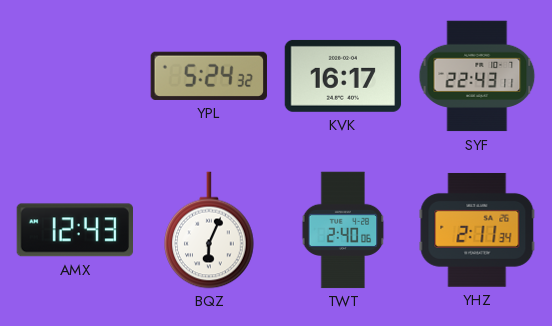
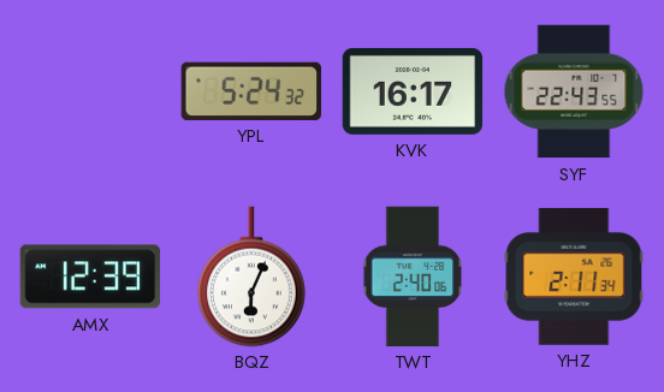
SYF: 22:43:11 -> 22:43:55
AMX: 12:43 -> 12:39
